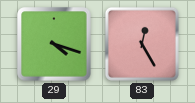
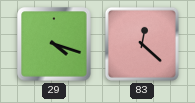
83: 12:25 -> 12:22
